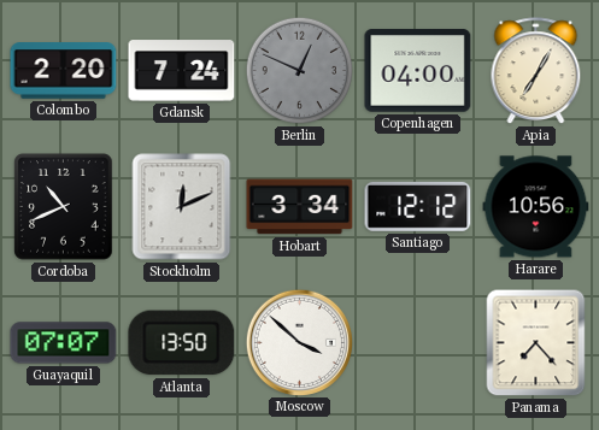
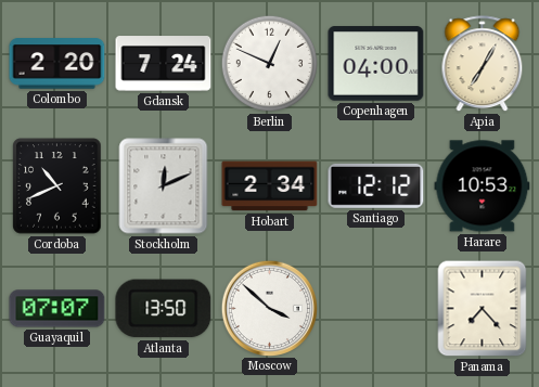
Berlin dial: grey -> white
Hobart: 3:34 -> 2:34
Harare: 10:56 -> 10:53
